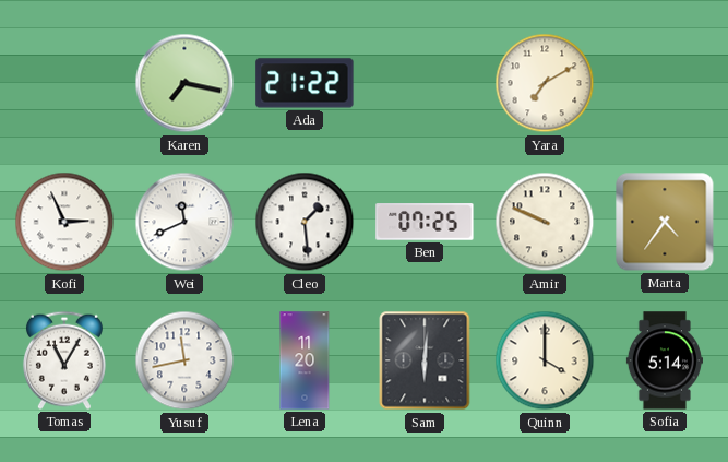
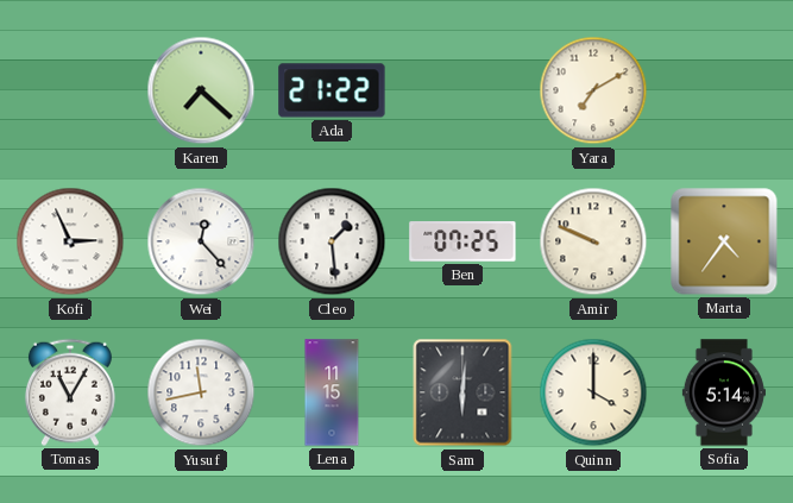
Karen: 7:17 -> 7:22
Wei: 11:41 -> 12:23
Lena: 11:20 -> 11:15
